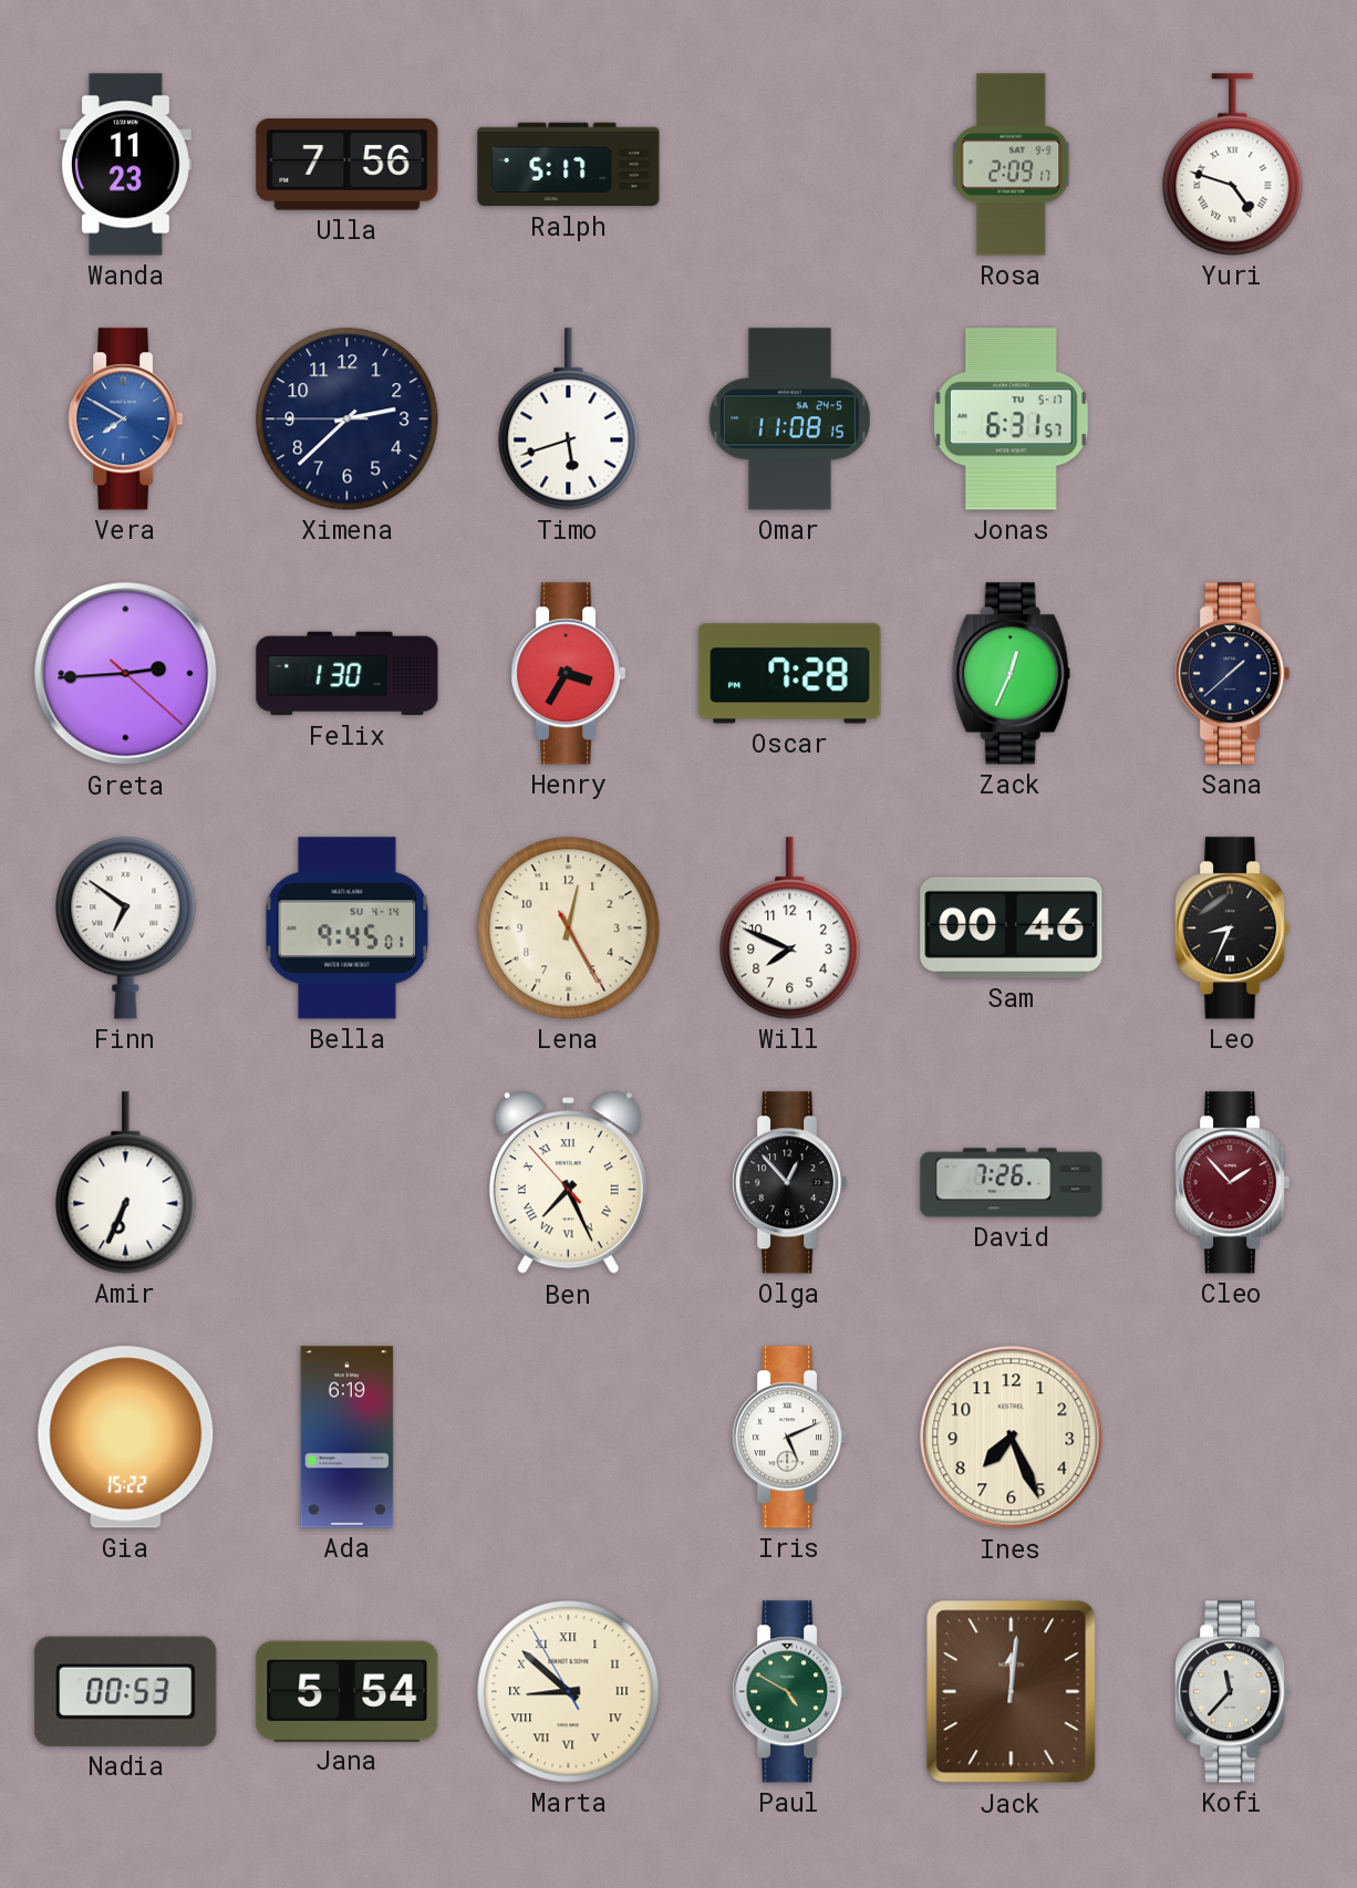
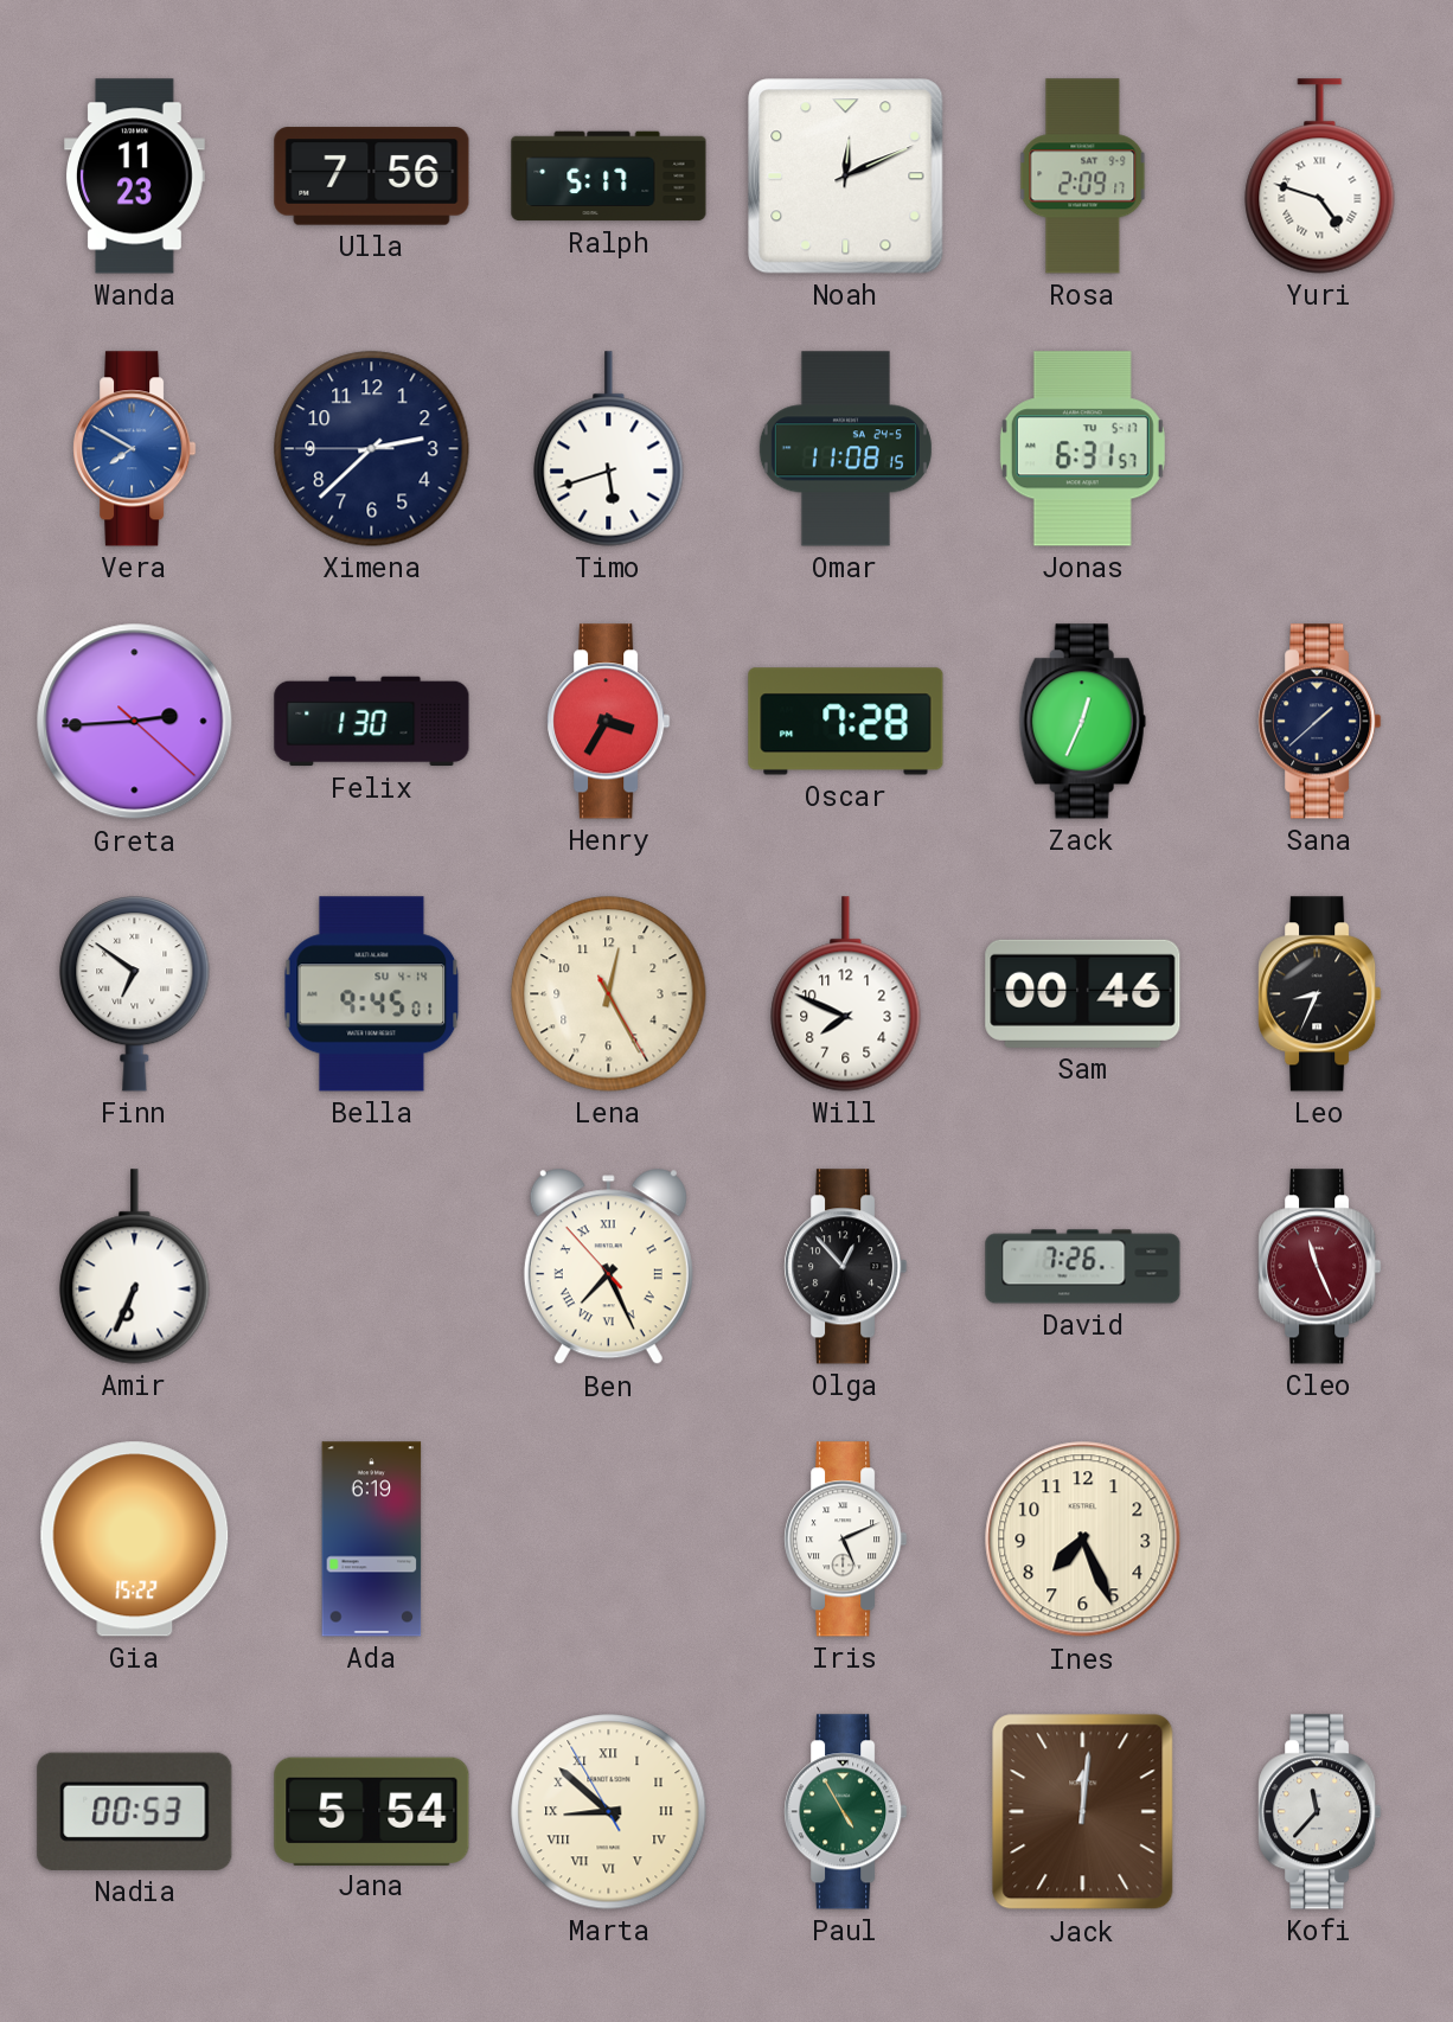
Noah: none -> 12:11
Cleo: 1:53 -> 11:26
Paul: 4:50 -> 4:55
